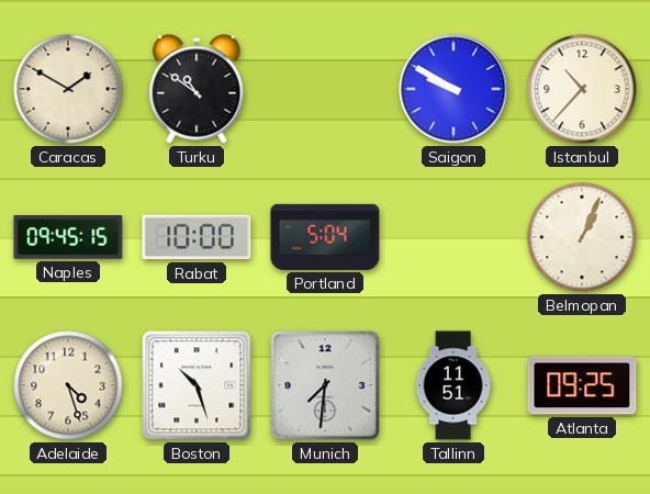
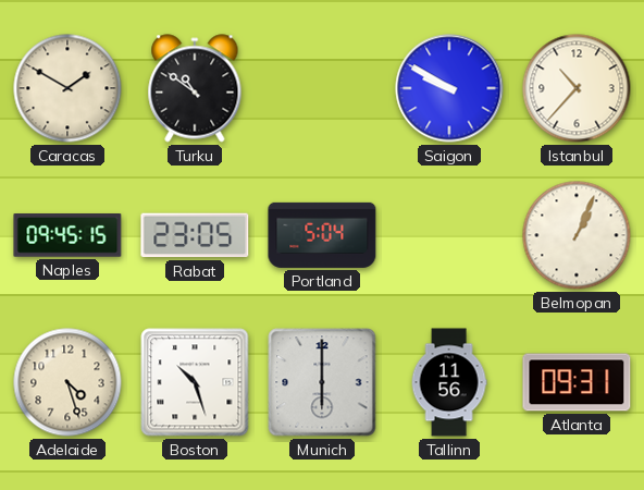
Rabat: 10:00 -> 23:05
Munich: 7:31 -> 6:00
Tallinn: 11:51 -> 11:56
Atlanta: 09:25 -> 09:31
